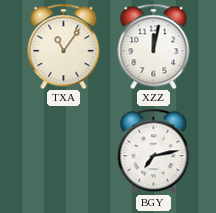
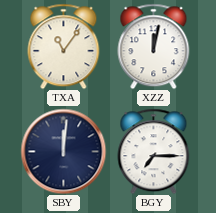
SBY: none -> 12:01
BGY: 7:13 -> 7:15
